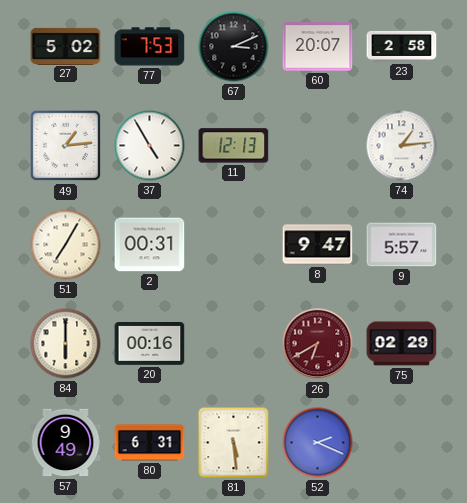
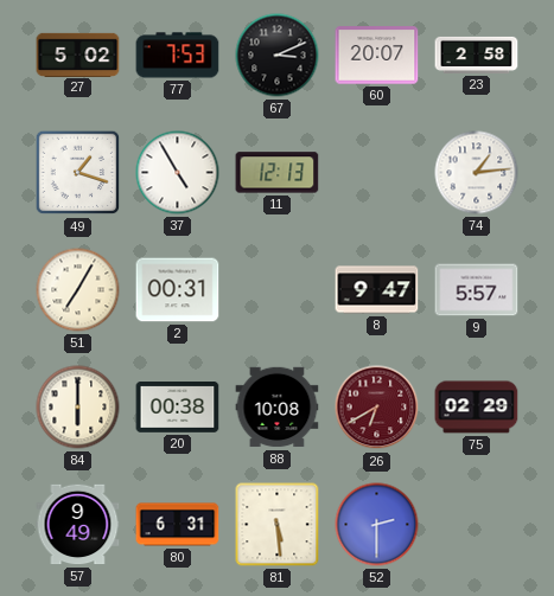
49: 1:14 -> 1:18
20: 00:16 -> 00:38
88: none -> 10:08
52: 2:19 -> 2:30
